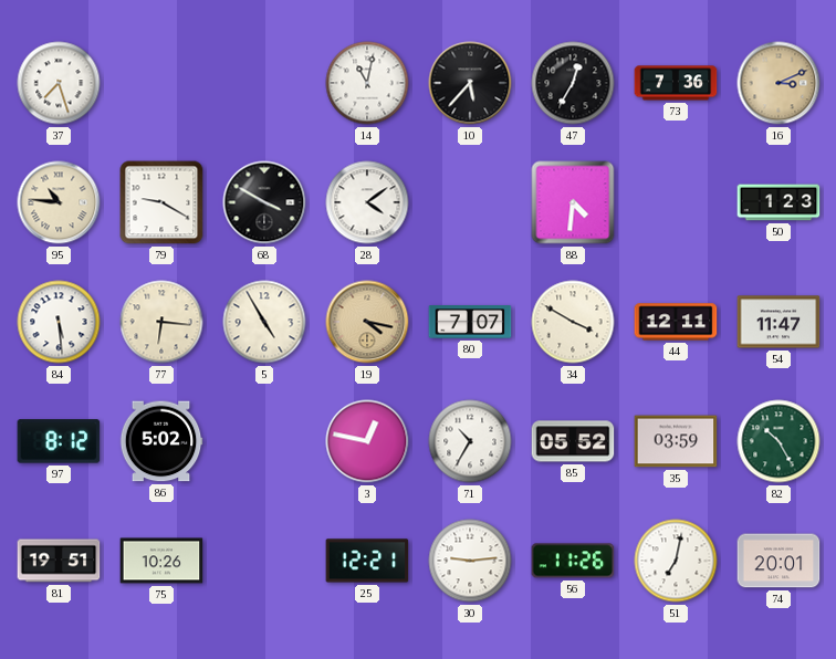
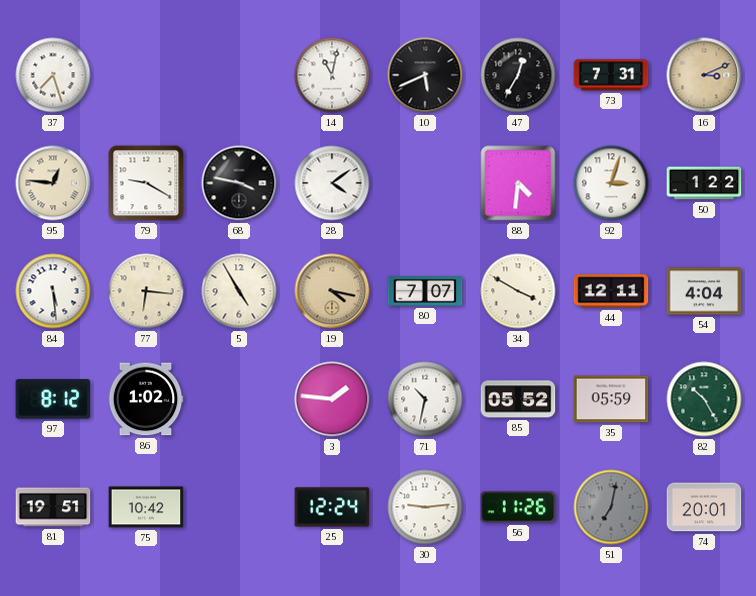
10: 5:37 -> 5:41
73: 7:36 -> 7:31
95: 10:46 -> 12:46
68: 3:50 -> 3:47
92: none -> 3:03
50: 1:23 -> 1:22
54: 11:47 -> 4:04
86: 5:02 -> 1:02
3: 12:47 -> 1:46
71: 10:35 -> 10:32
35: 03:59 -> 05:59
75: 10:26 -> 10:42
25: 12:21 -> 12:24
51 dial: white -> grey
